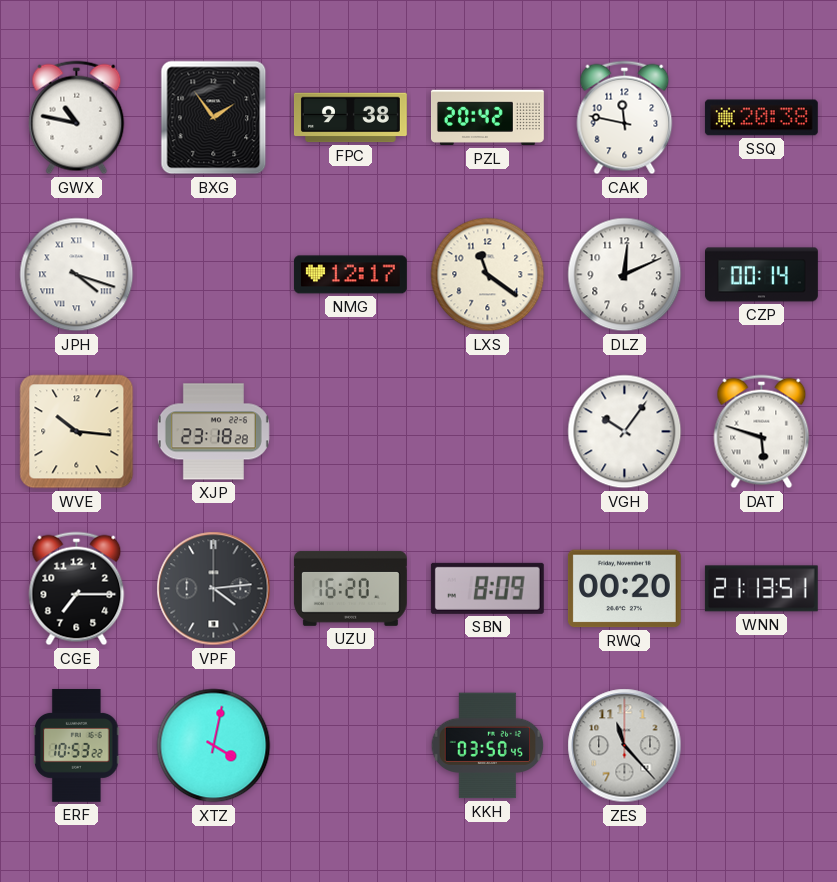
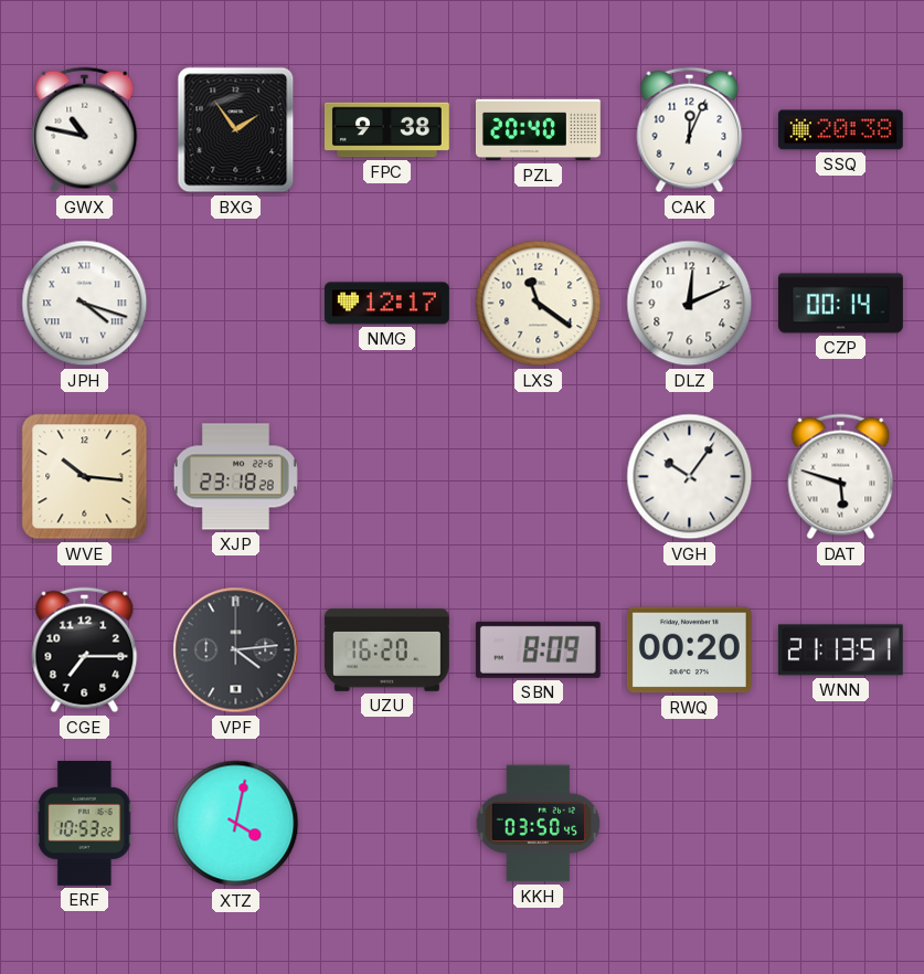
PZL: 20:42 -> 20:40
CAK: 11:47 -> 12:04
ZES: 11:23 -> none
